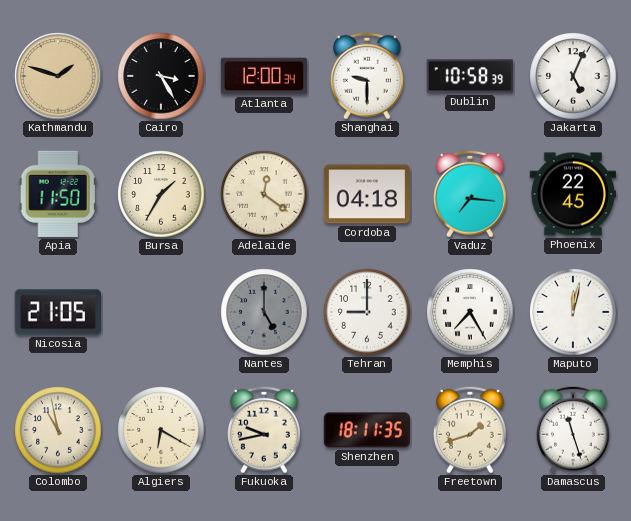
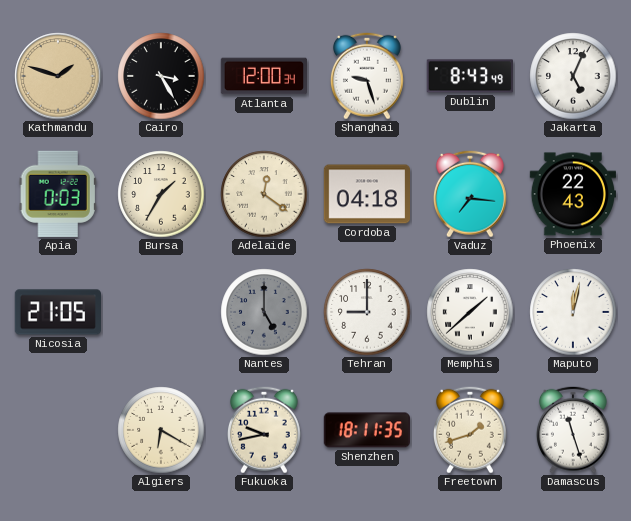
Shanghai: 9:30 -> 9:27
Dublin: 10:58 -> 8:43
Apia: 11:50 -> 0:03
Phoenix: 22:45 -> 22:43
Memphis: 7:25 -> 1:38
Colombo: 10:58 -> none
